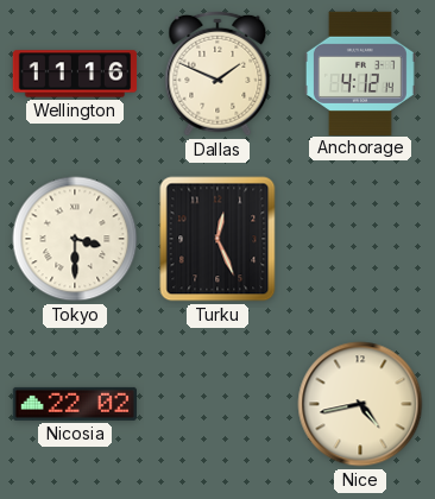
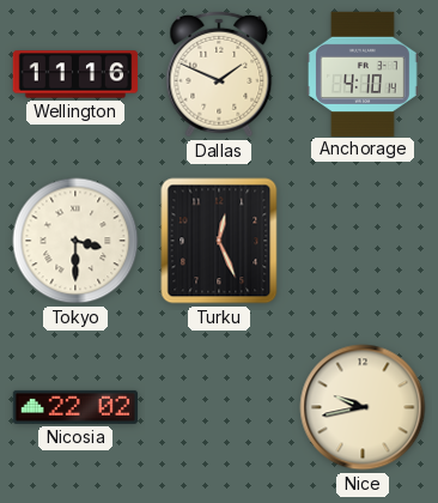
Anchorage: 4:12 -> 4:10
Nice: 4:43 -> 9:43
